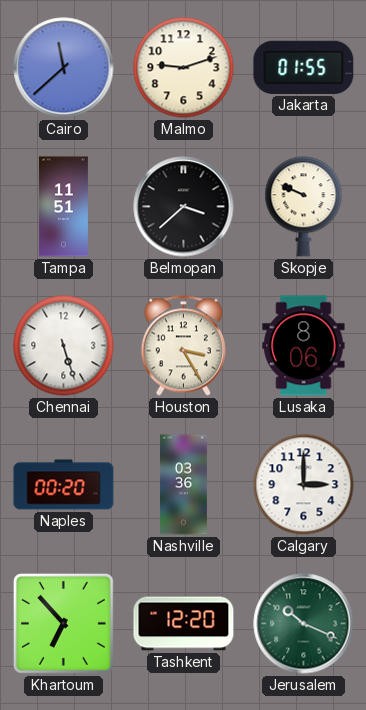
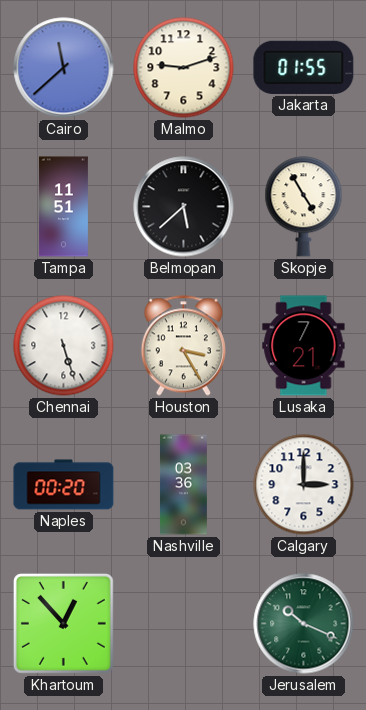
Belmopan: 3:38 -> 5:38
Skopje: 9:49 -> 4:55
Lusaka: 8:06 -> 7:21
Khartoum: 6:53 -> 12:53
Tashkent: 12:20 -> none
